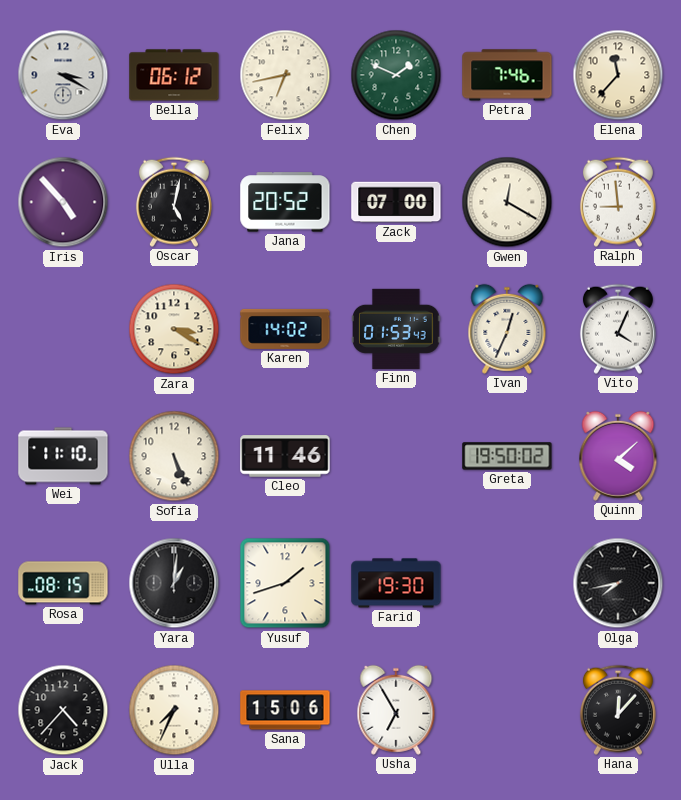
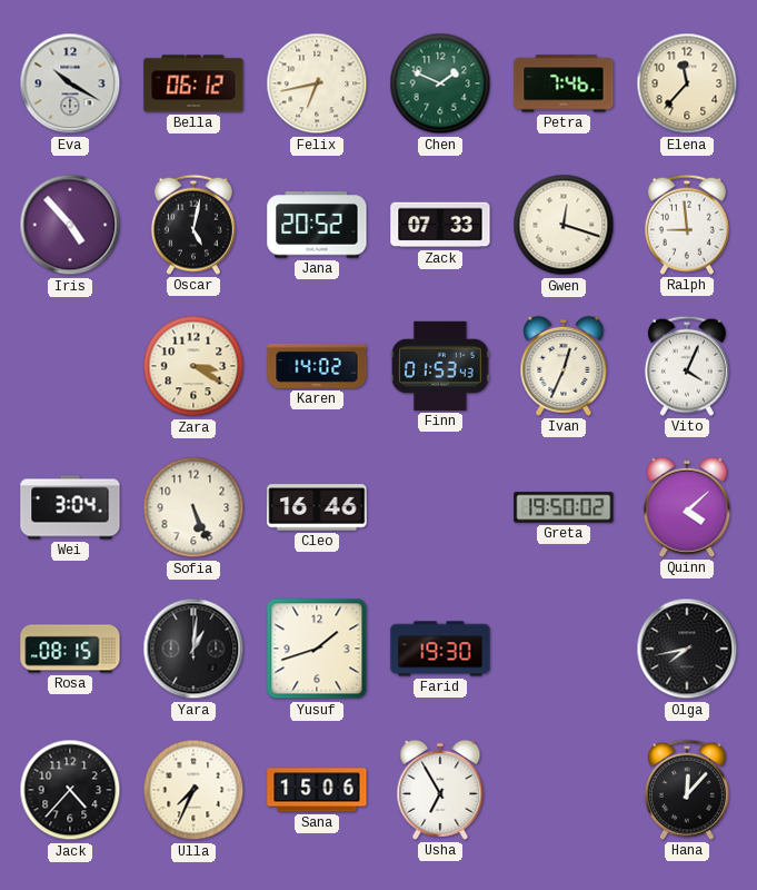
Eva: 3:20 -> 10:20
Zack: 07:00 -> 07:33
Gwen: 12:20 -> 12:18
Wei: 11:10 -> 3:04
Cleo: 11:46 -> 16:46
